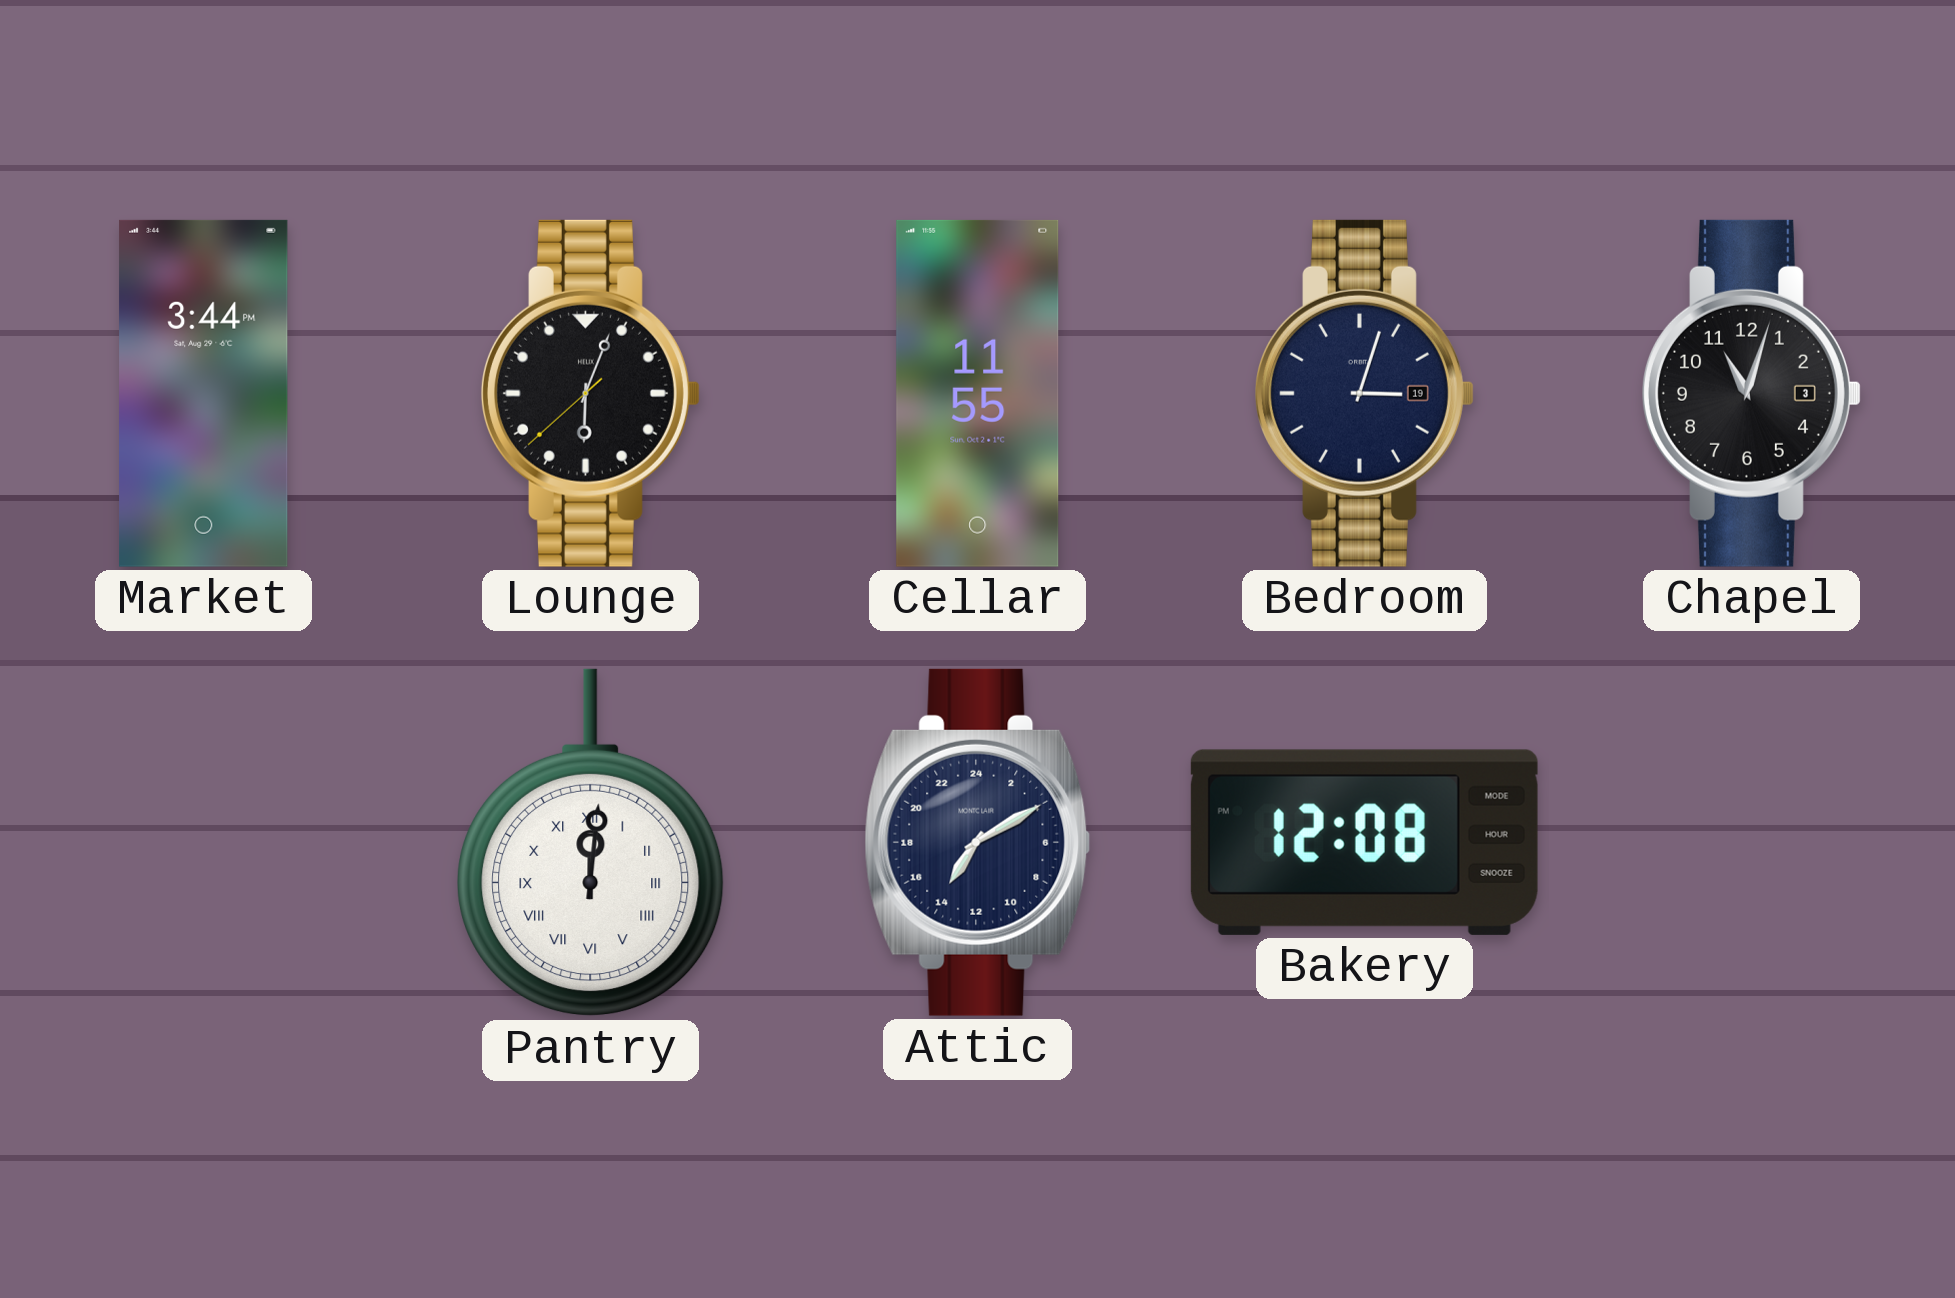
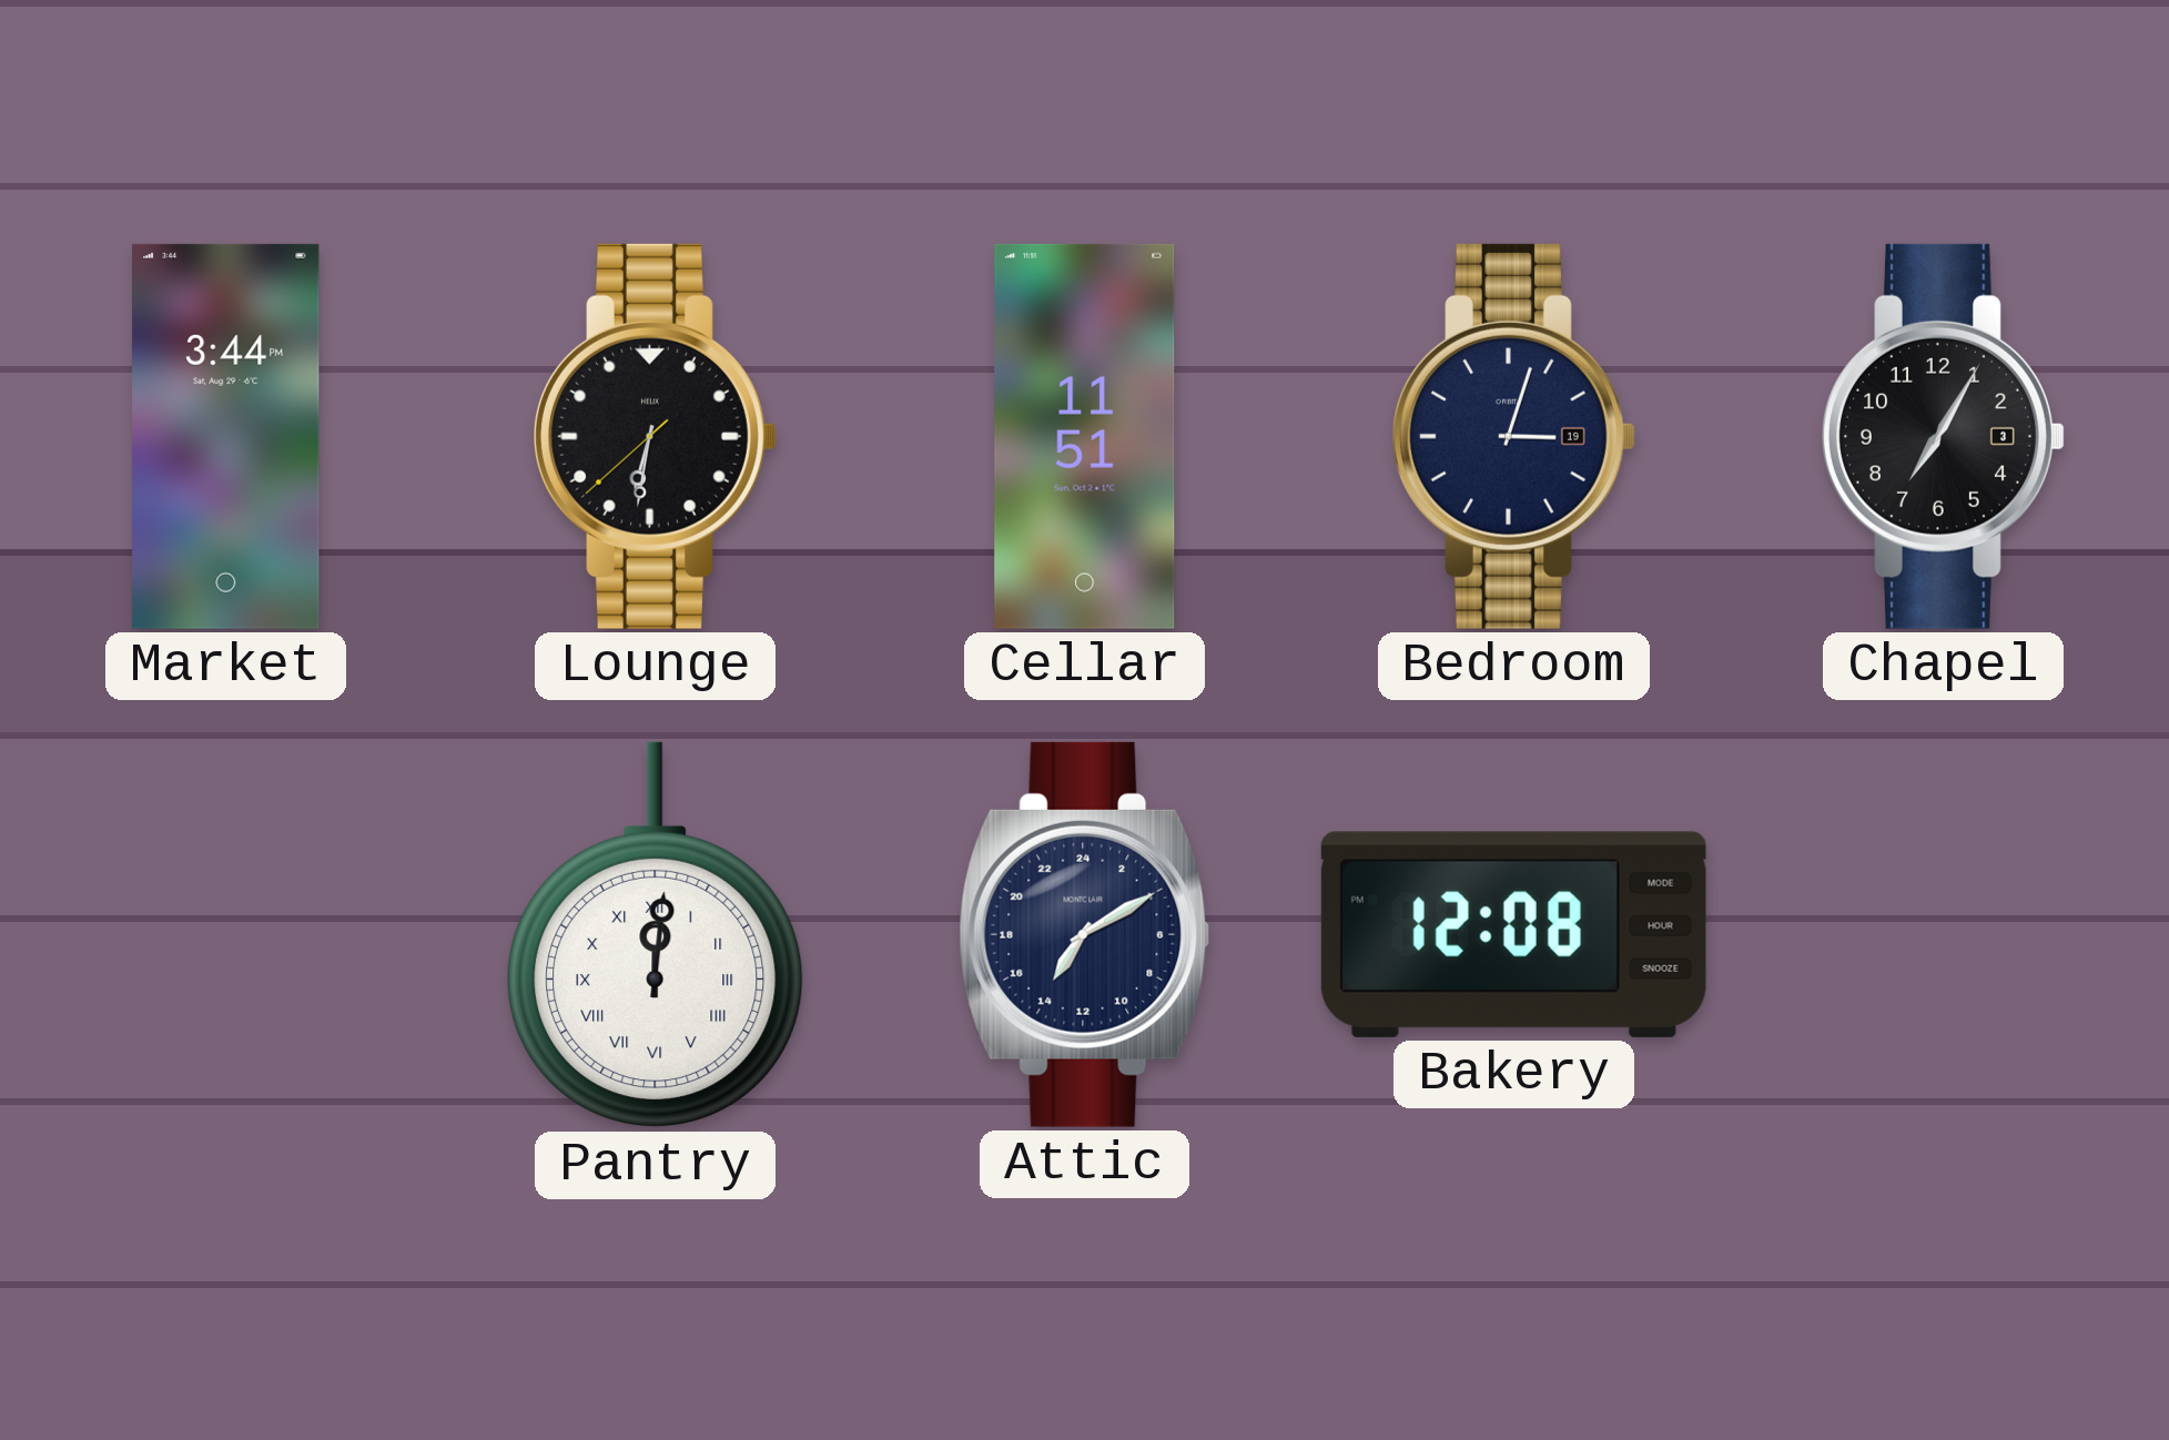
Lounge: 6:03 -> 6:31
Cellar: 11:55 -> 11:51
Chapel: 11:03 -> 7:05
